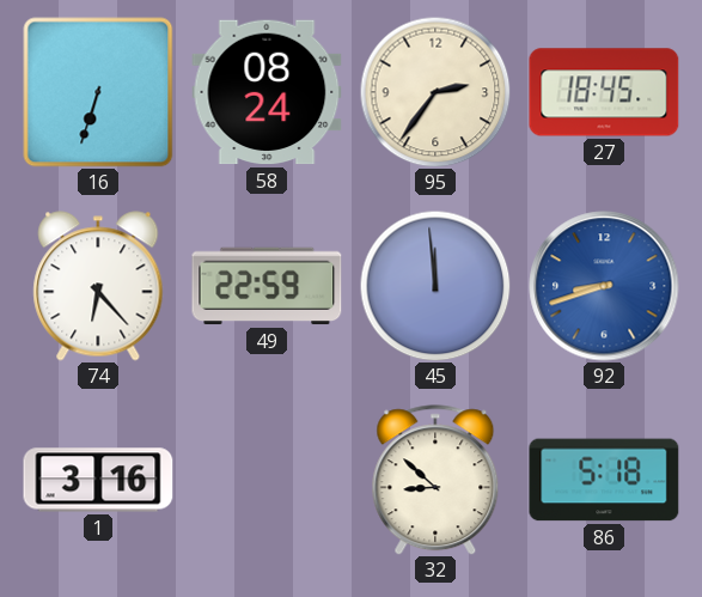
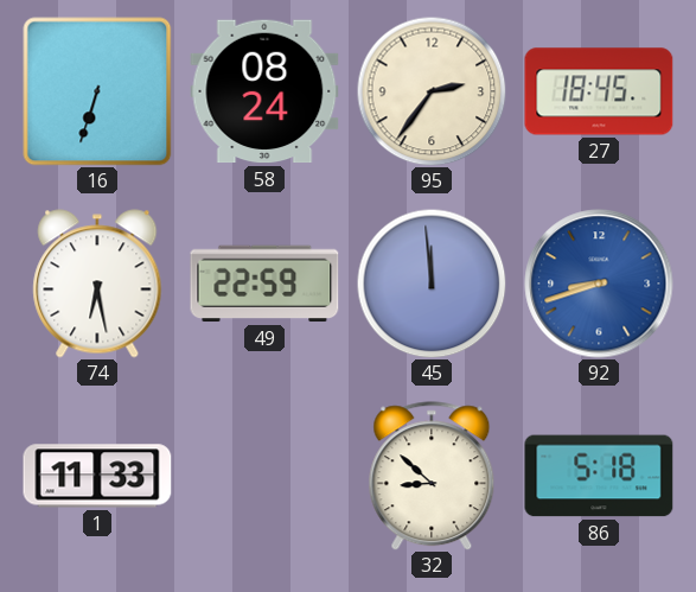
74: 6:23 -> 6:28
1: 3:16 -> 11:33
